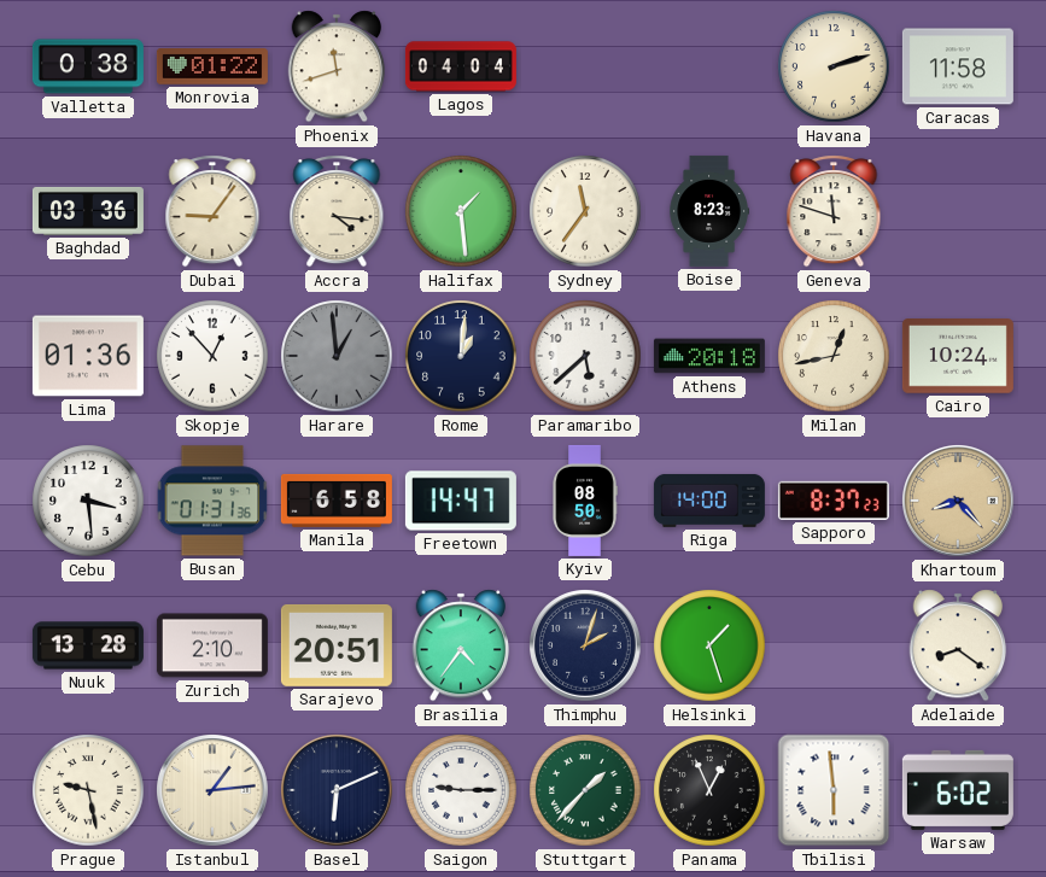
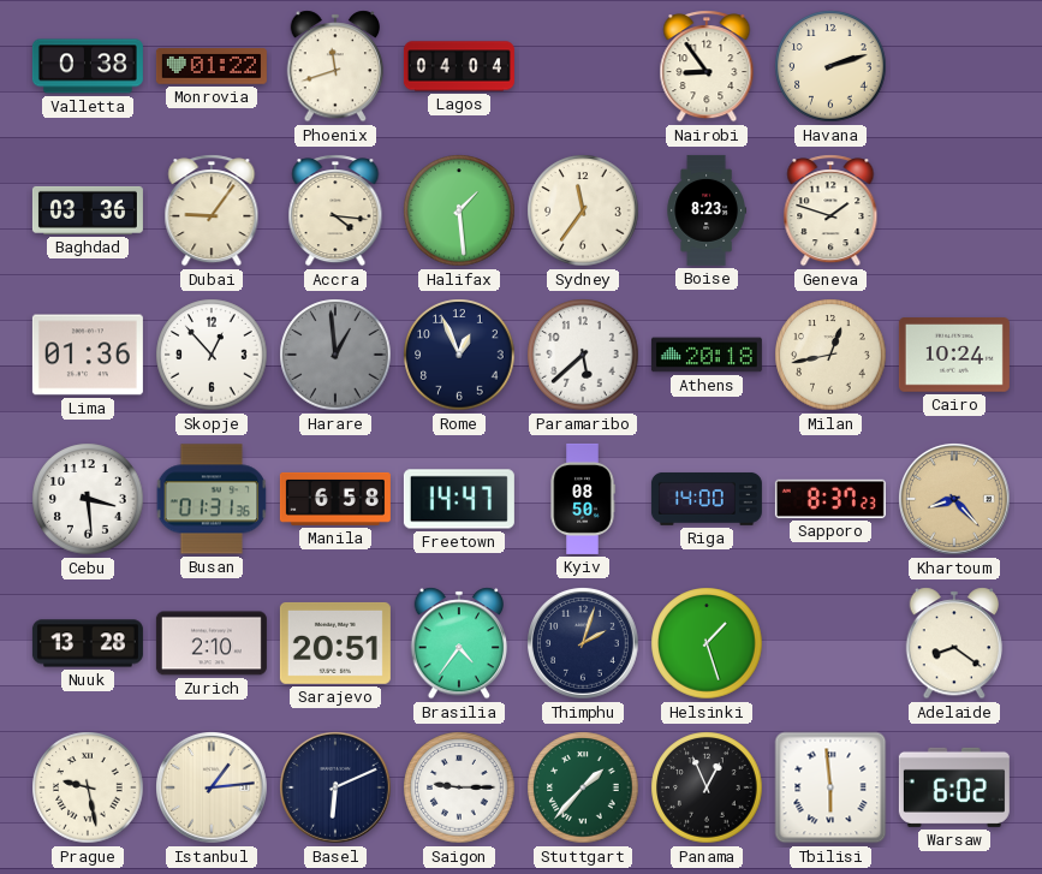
Nairobi: none -> 8:54
Caracas: 11:58 -> none
Geneva: 11:48 -> 1:48
Rome: 1:01 -> 12:56
